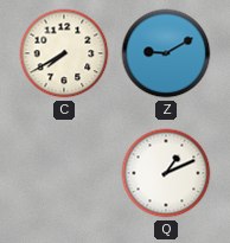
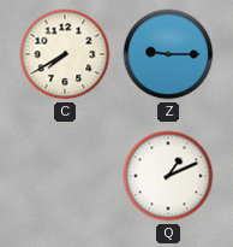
Z: 9:10 -> 9:15
